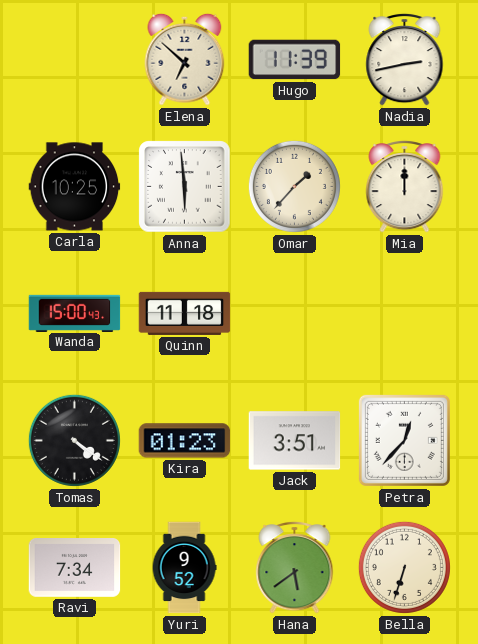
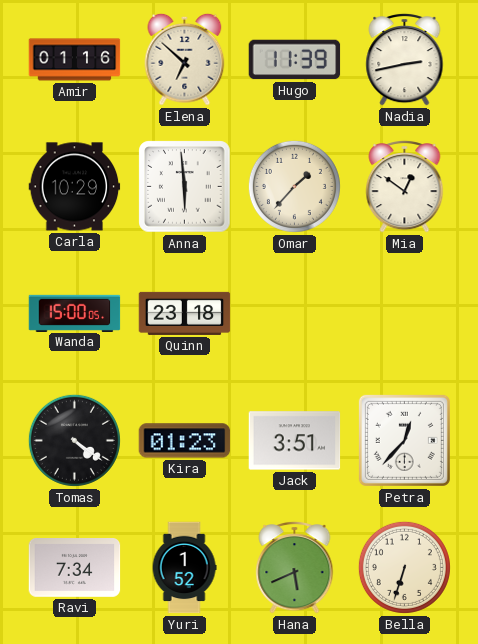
Amir: none -> 01:16
Carla: 10:25 -> 10:29
Mia: 12:00 -> 12:51
Wanda: 15:00:43 -> 15:00:05
Quinn: 11:18 -> 23:18
Yuri: 9:52 -> 1:52
Hana: 5:39 -> 5:41
